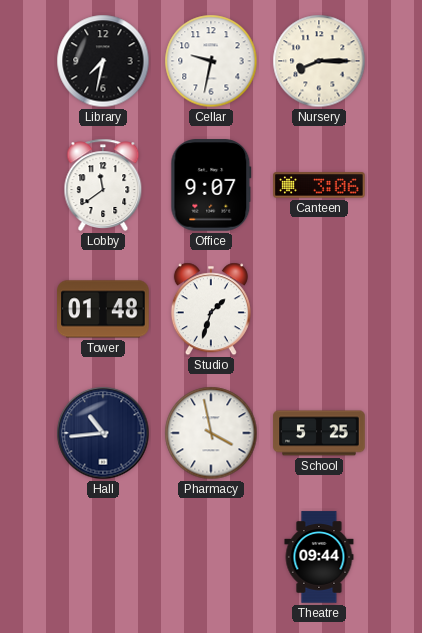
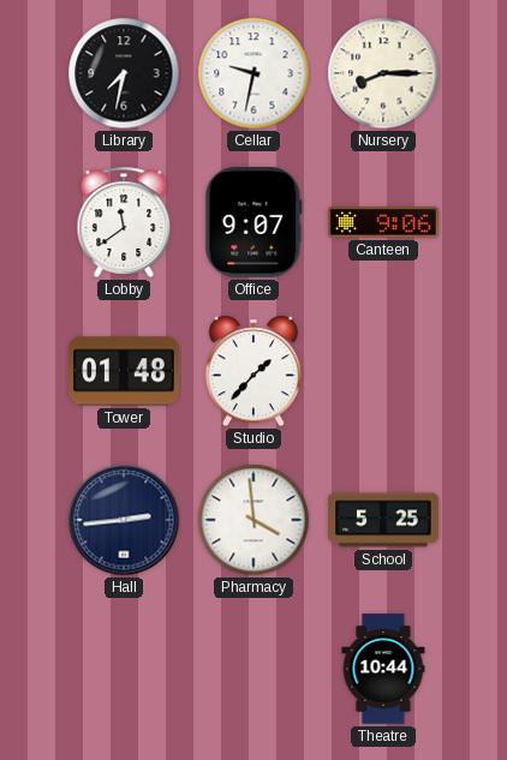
Canteen: 3:06 -> 9:06
Studio: 1:33 -> 1:37
Hall: 10:44 -> 2:44
Pharmacy: 3:58 -> 3:59
Theatre: 09:44 -> 10:44
